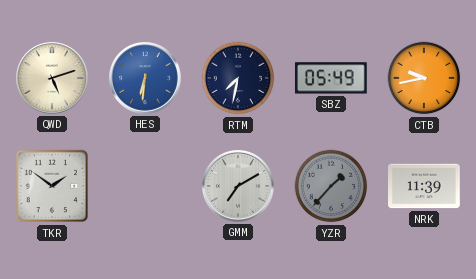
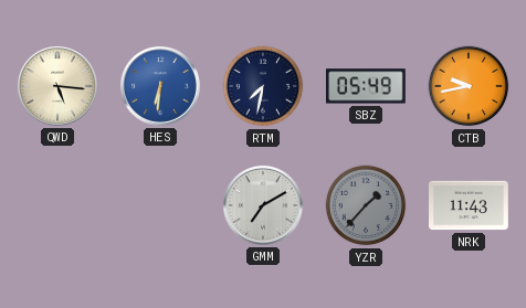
QWD: 5:12 -> 5:16
TKR: 1:51 -> none
NRK: 11:39 -> 11:43
